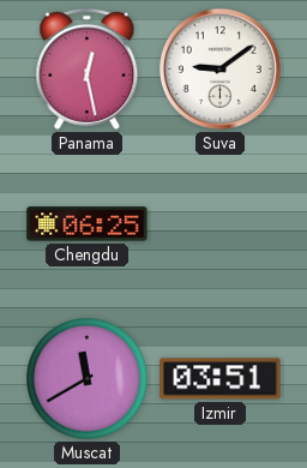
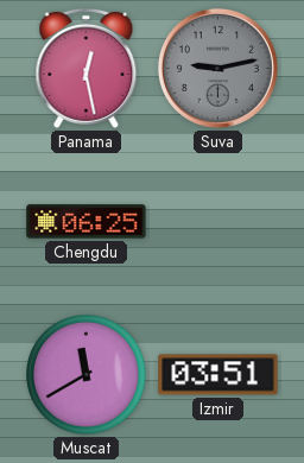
Suva: 9:09 -> 9:13
Suva dial: white -> grey
